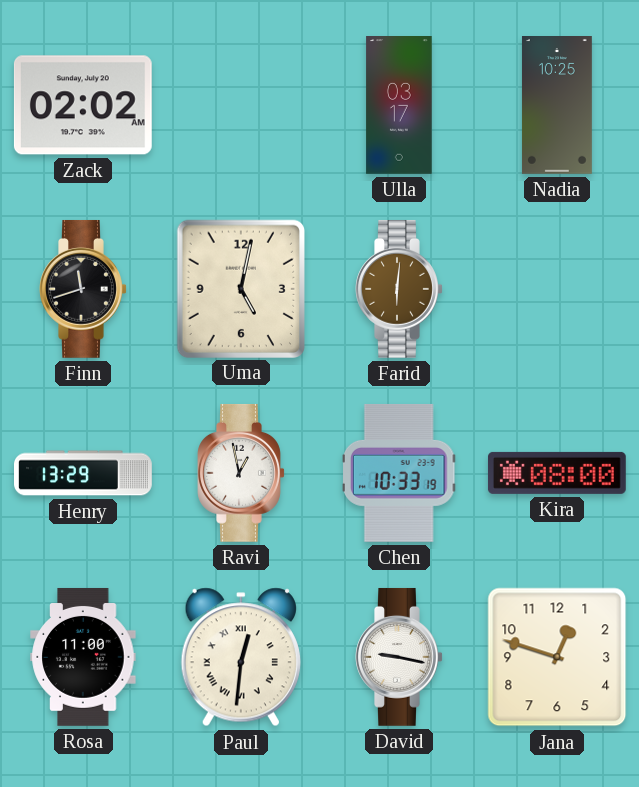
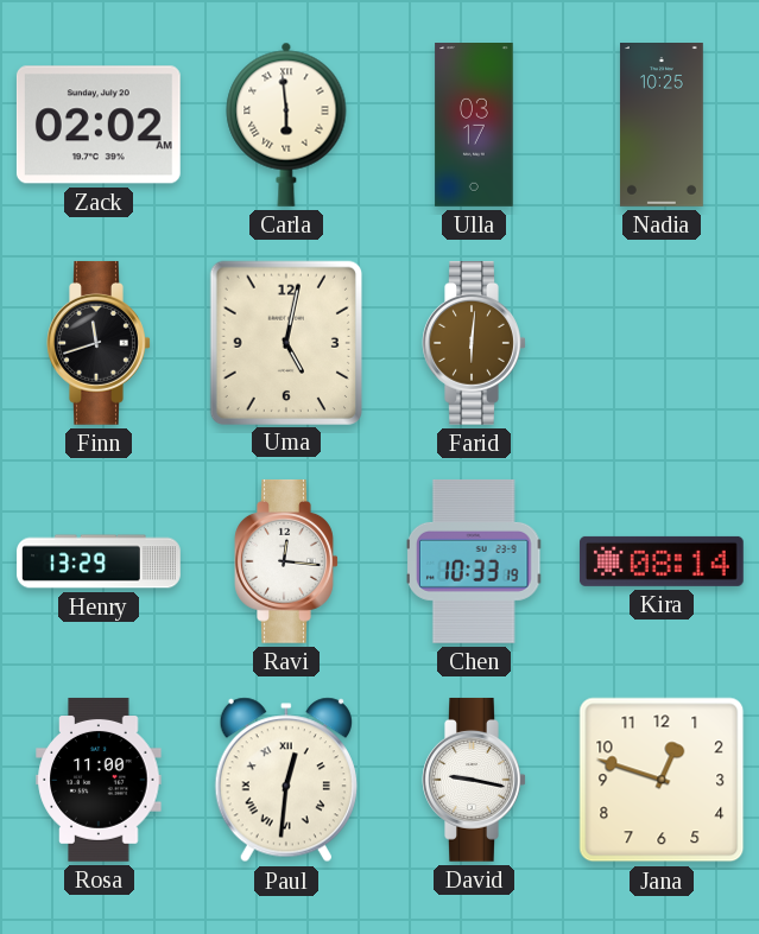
Carla: none -> 5:59
Ravi: 12:58 -> 12:16
Kira: 08:00 -> 08:14
